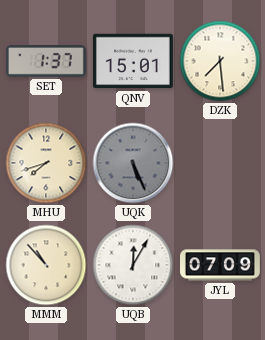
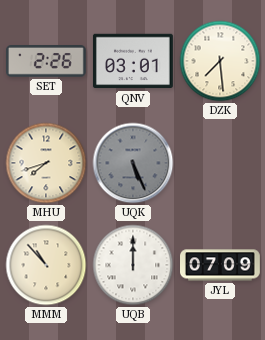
SET: 1:37 -> 2:26
QNV: 15:01 -> 03:01
UQB: 12:05 -> 12:00
